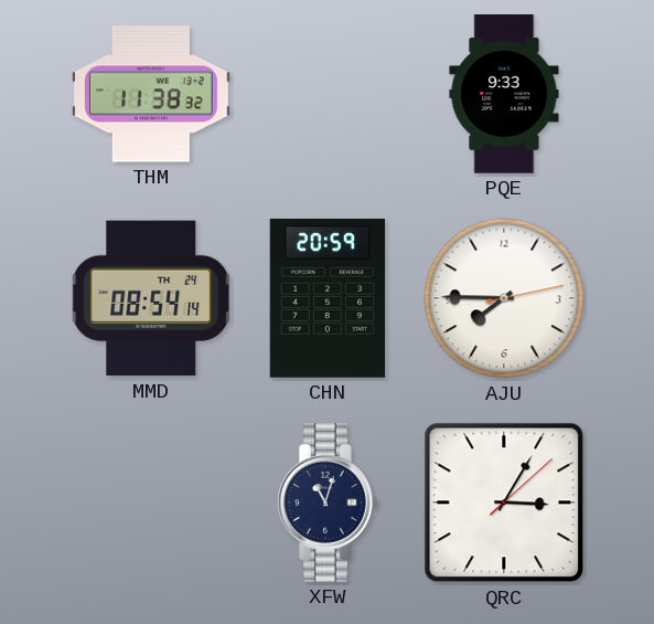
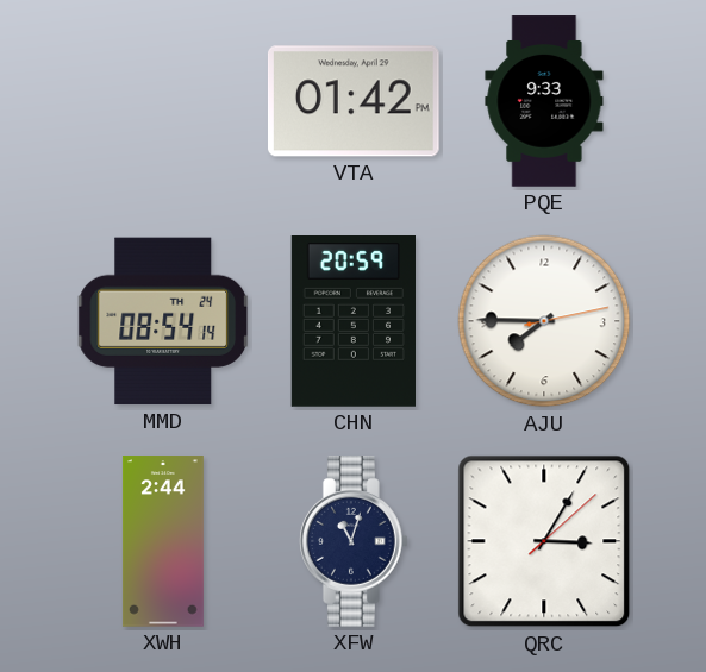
THM: 11:38 -> none
VTA: none -> 01:42
XWH: none -> 2:44
